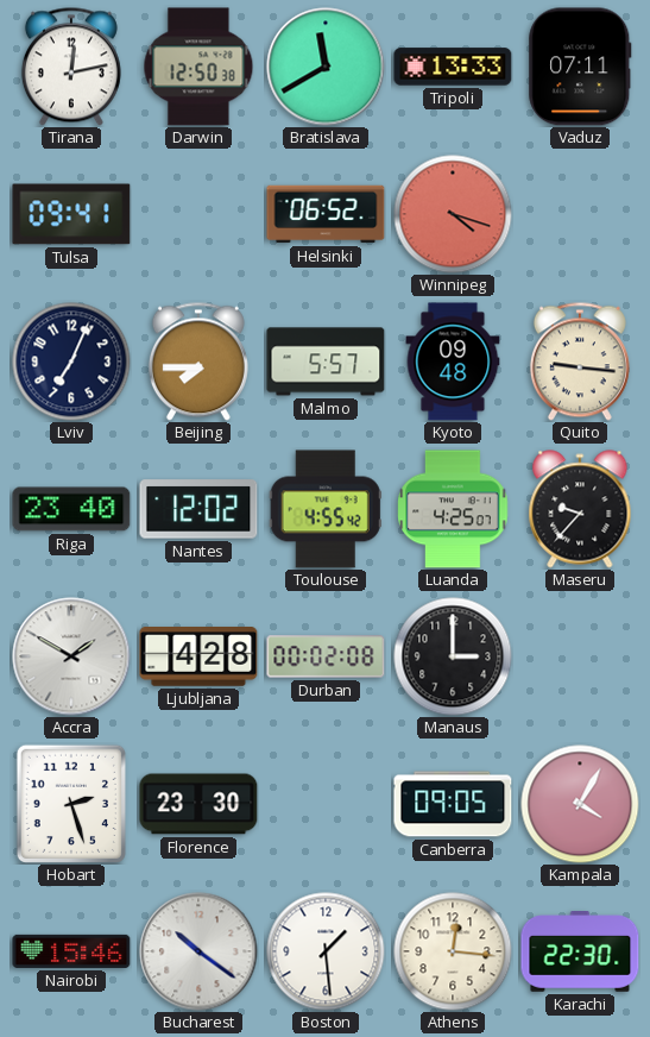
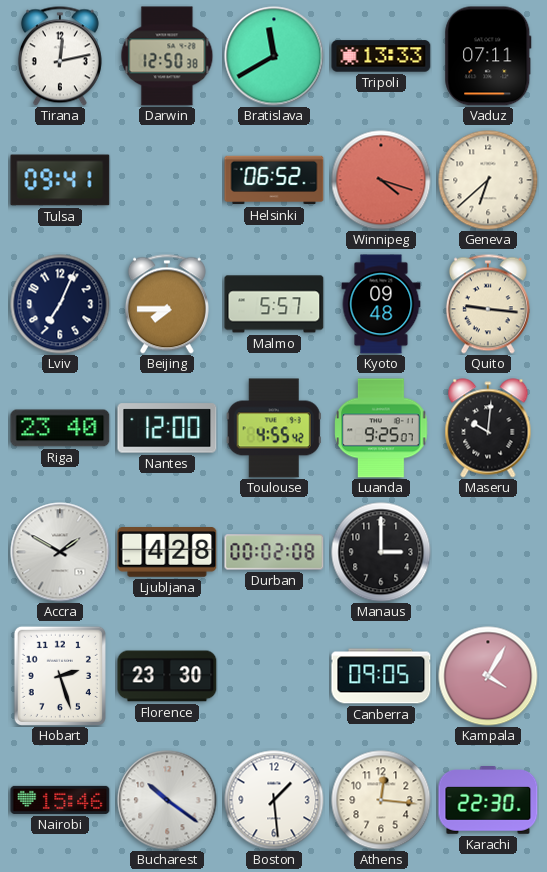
Geneva: none -> 6:38
Nantes: 12:02 -> 12:00
Luanda: 4:25 -> 9:25
Maseru: 9:37 -> 10:01
